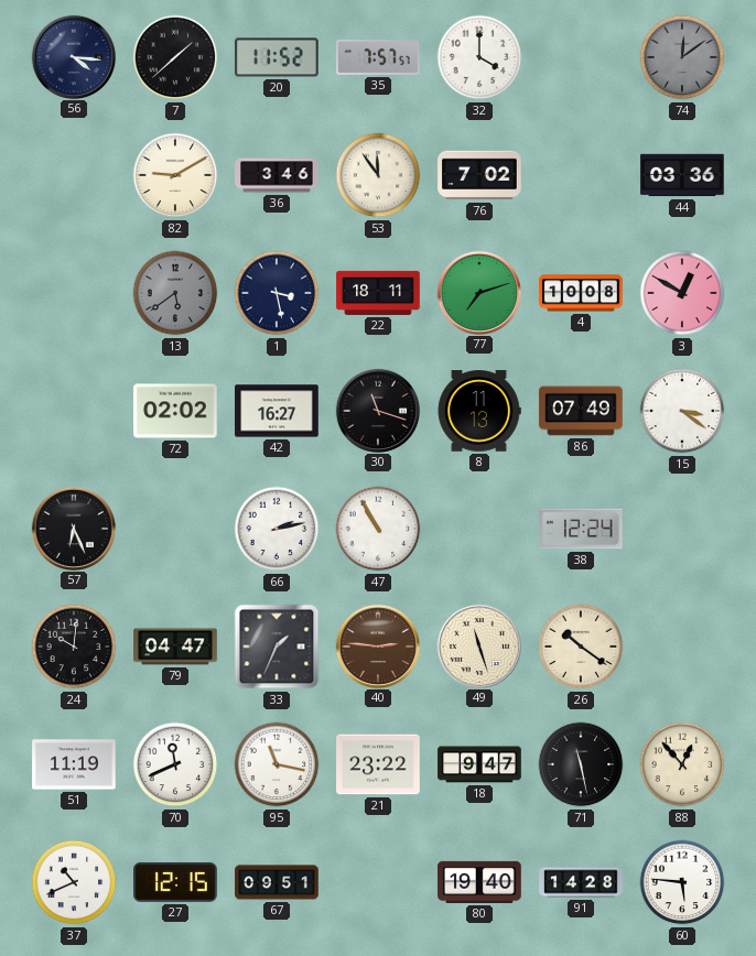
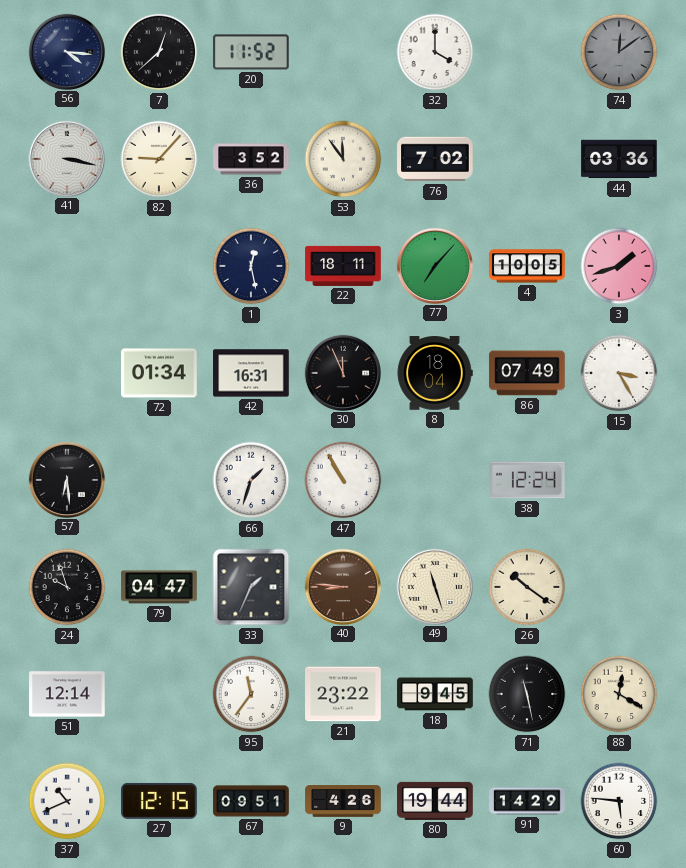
7: 1:38 -> 12:38
35: 7:57 -> none
41: none -> 3:17
82: 9:10 -> 9:07
36: 3:46 -> 3:52
13: 5:39 -> none
1: 3:28 -> 12:28
77: 7:12 -> 7:07
4: 10:08 -> 10:05
3: 12:50 -> 1:42
72: 02:02 -> 01:34
42: 16:27 -> 16:31
30: 11:18 -> 11:56
8: 11:13 -> 18:04
15: 3:21 -> 3:25
57: 6:26 -> 6:29
66: 2:13 -> 1:33
24: 10:01 -> 9:57
40: 2:46 -> 8:46
51: 11:19 -> 12:14
70: 11:41 -> none
95: 11:17 -> 11:36
18: 9:47 -> 9:45
88: 12:53 -> 12:20
9: none -> 4:26
80: 19:40 -> 19:44
91: 14:28 -> 14:29
